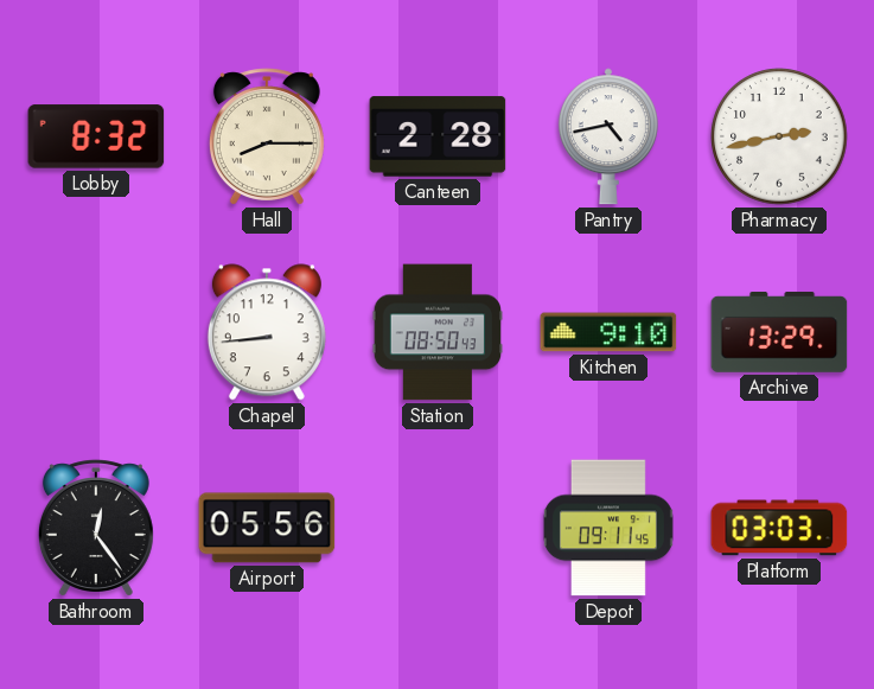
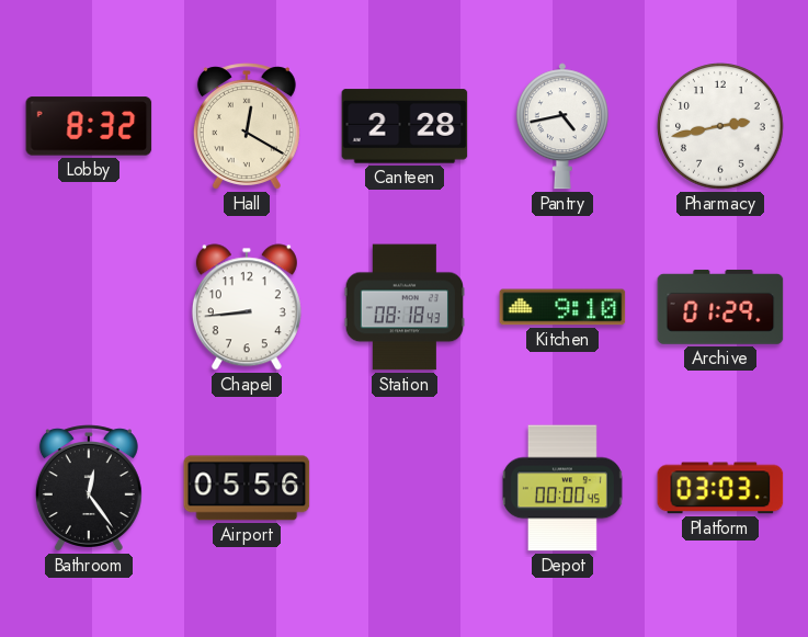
Hall: 8:15 -> 12:20
Station: 08:50 -> 08:18
Archive: 13:29 -> 01:29
Depot: 09:11 -> 00:00
